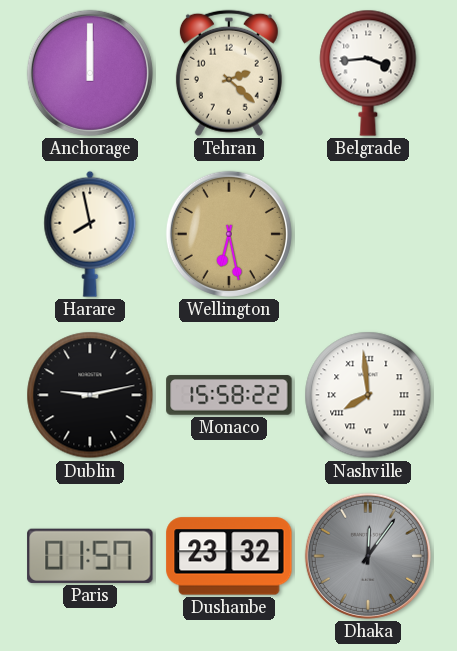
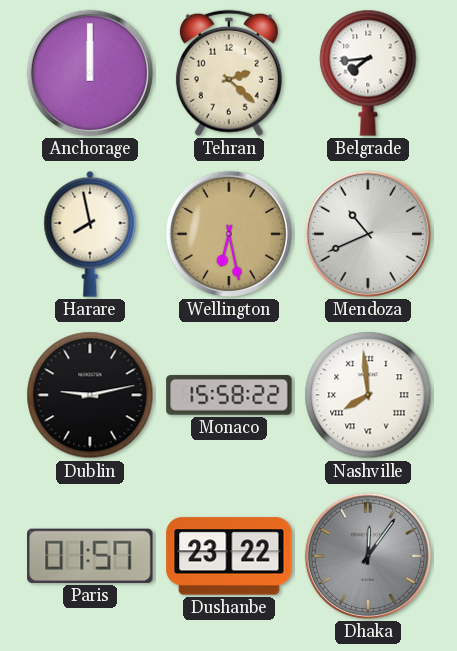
Belgrade: 3:44 -> 7:44
Mendoza: none -> 10:41
Dushanbe: 23:32 -> 23:22
